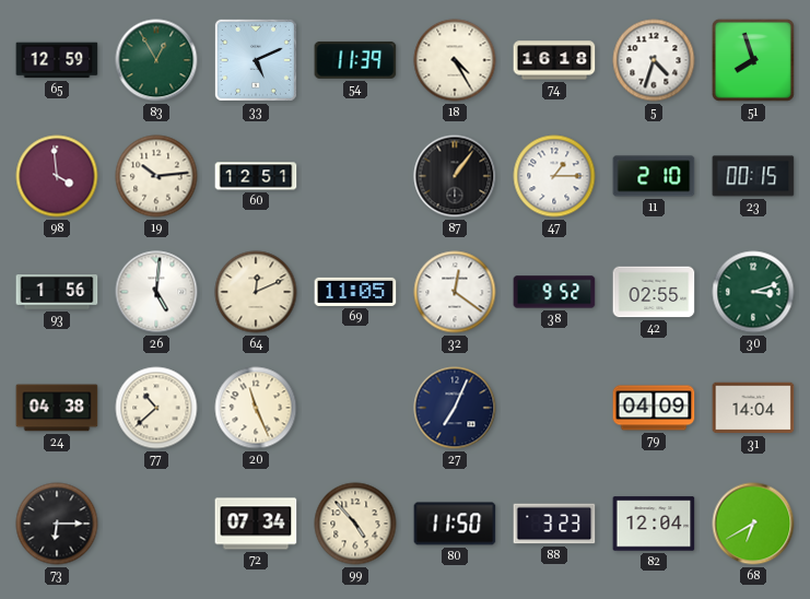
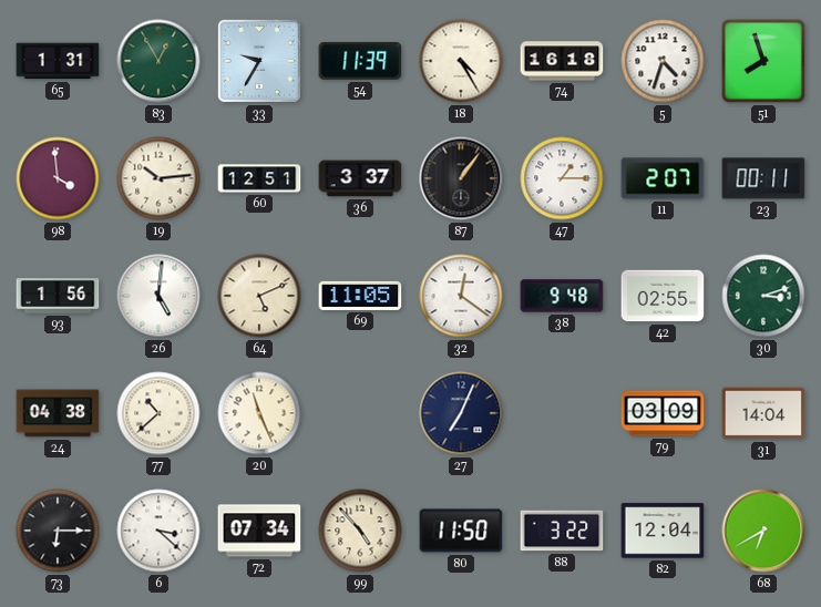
65: 12:59 -> 1:31
33: 5:11 -> 9:35
36: none -> 3:37
11: 2:10 -> 2:07
23: 00:15 -> 00:11
64: 12:11 -> 5:11
38: 9:52 -> 9:48
79: 04:09 -> 03:09
6: none -> 3:22
88: 3:23 -> 3:22
